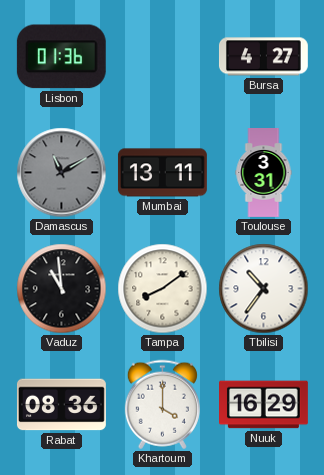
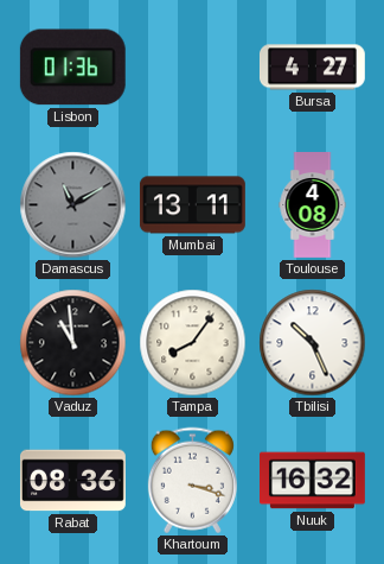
Toulouse: 3:31 -> 4:08
Tampa: 8:09 -> 8:06
Tbilisi: 10:36 -> 10:26
Khartoum: 4:00 -> 3:18
Nuuk: 16:29 -> 16:32
